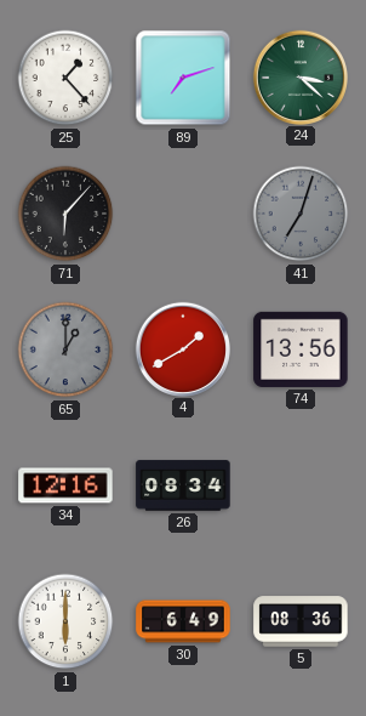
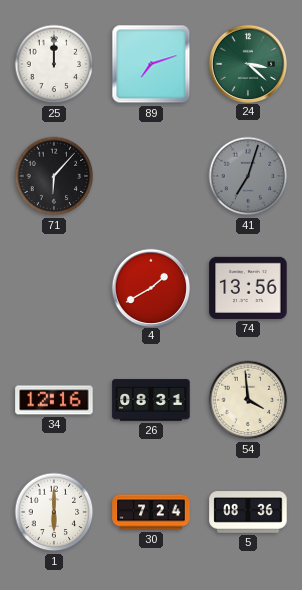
25: 1:23 -> 12:00
65: 1:00 -> none
26: 08:34 -> 08:31
54: none -> 3:59
30: 6:49 -> 7:24
